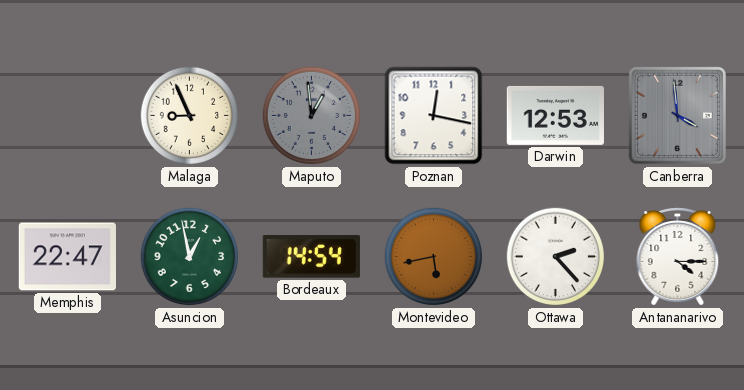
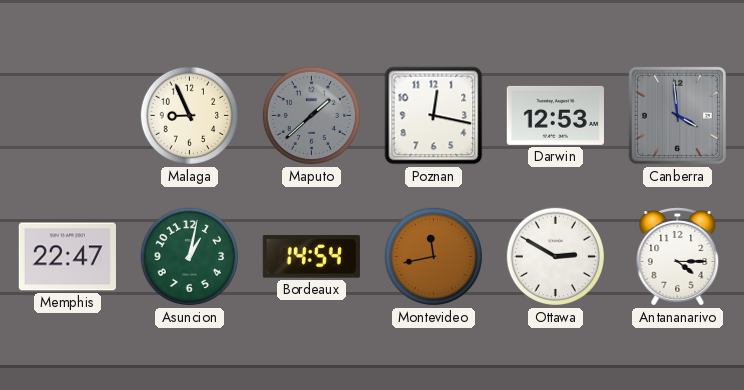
Maputo: 12:59 -> 1:38
Asuncion: 12:58 -> 1:02
Montevideo: 5:43 -> 11:43
Ottawa: 2:23 -> 2:50
